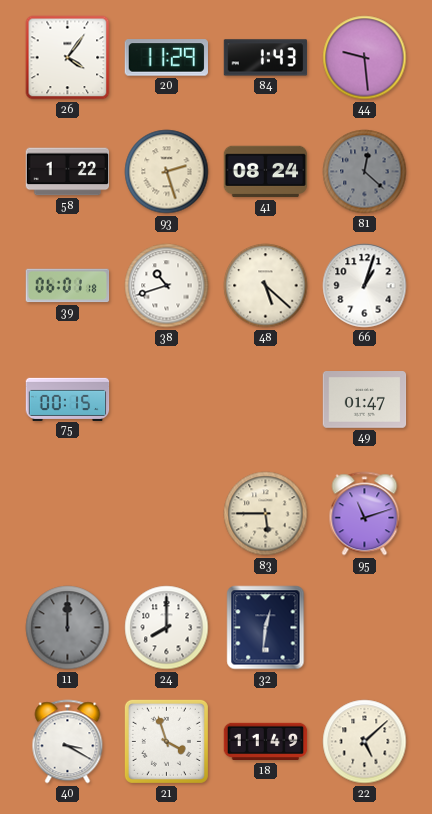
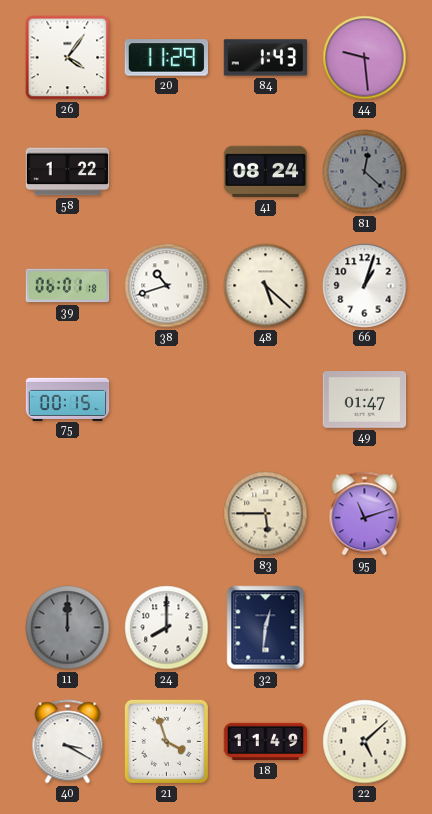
93: 2:27 -> none
